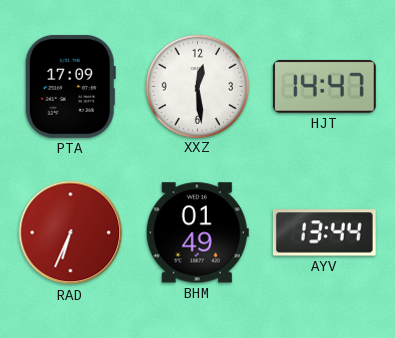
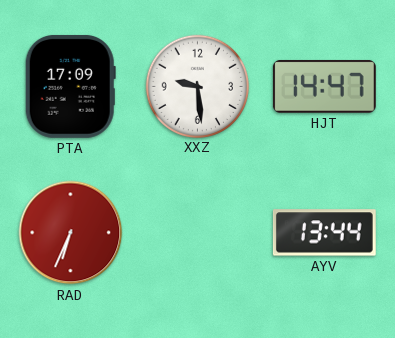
XXZ: 12:29 -> 9:29
BHM: 01:49 -> none
